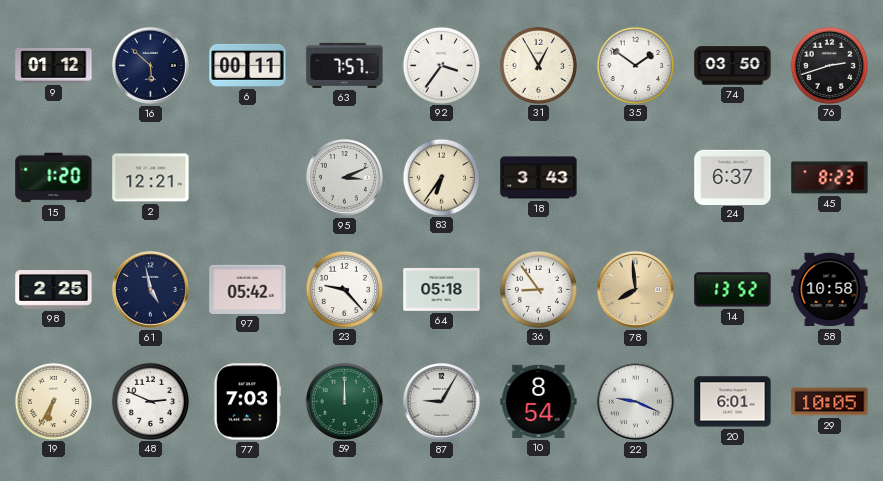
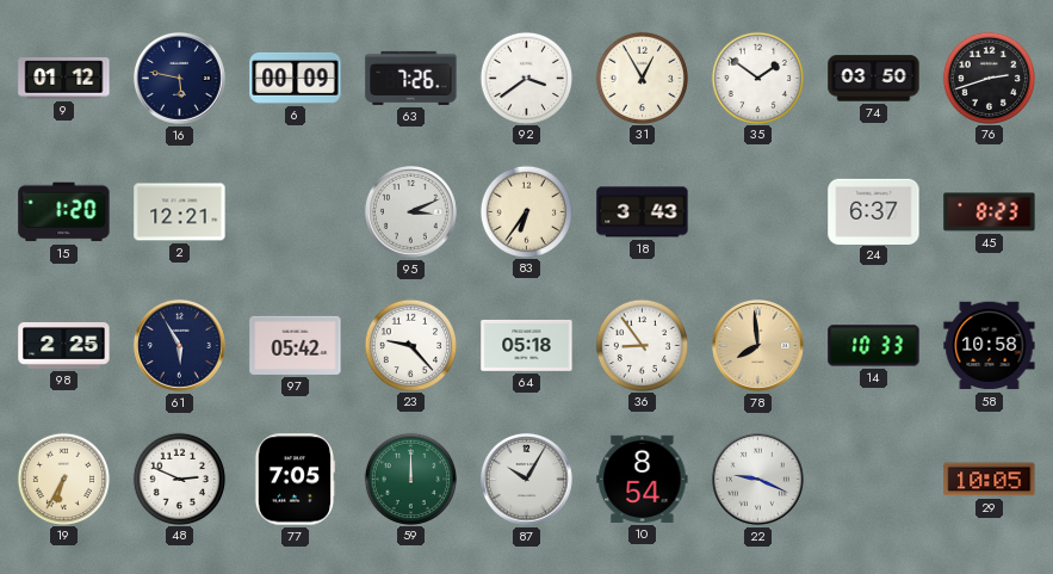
16: 5:52 -> 5:47
6: 00:11 -> 00:09
63: 7:57 -> 7:26
92: 3:36 -> 3:39
61: 4:58 -> 5:55
14: 13:52 -> 10:33
77: 7:03 -> 7:05
87: 9:05 -> 10:05
20: 6:01 -> none
